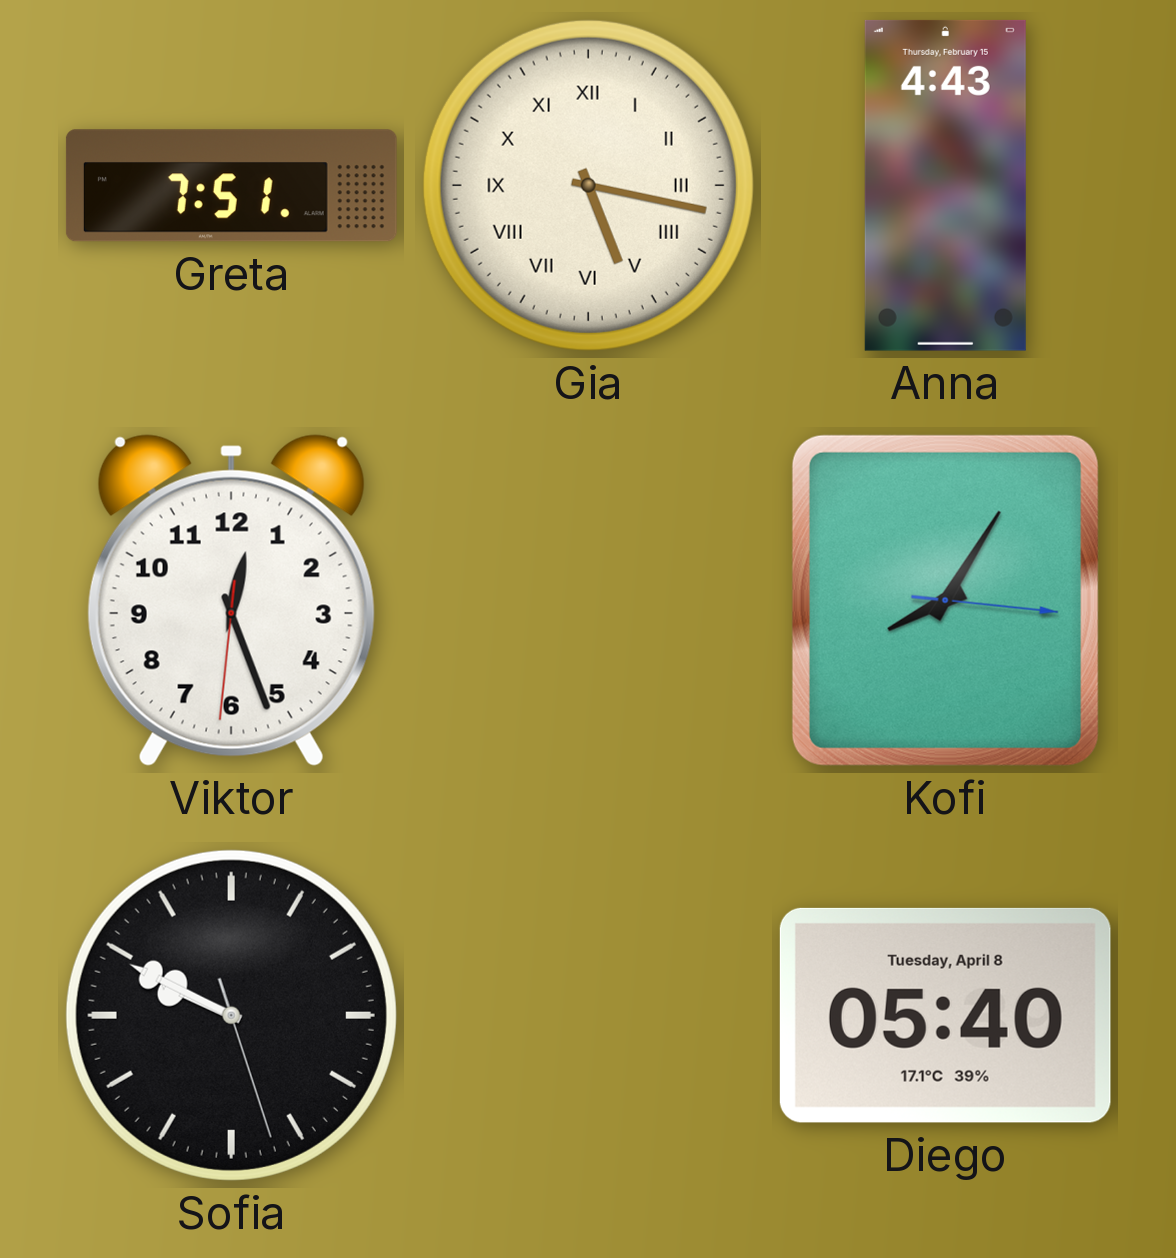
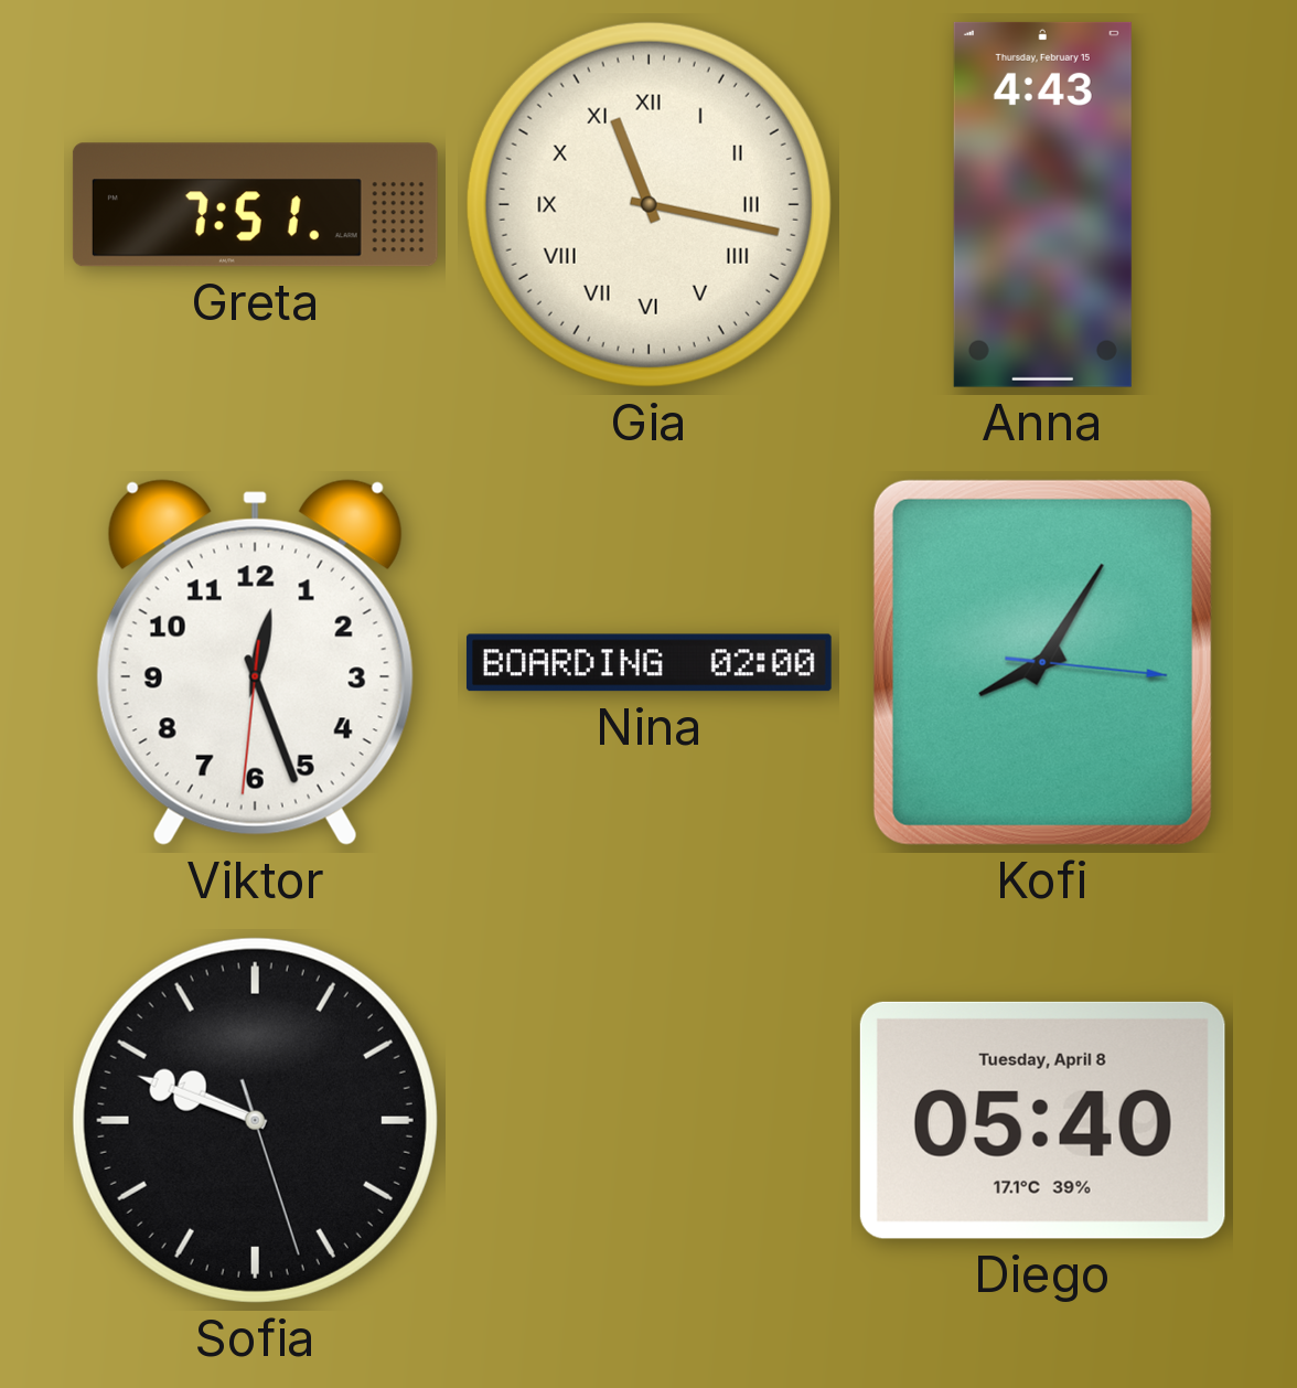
Gia: 5:17 -> 11:17
Nina: none -> 02:00
Sofia: 9:49 -> 9:48
